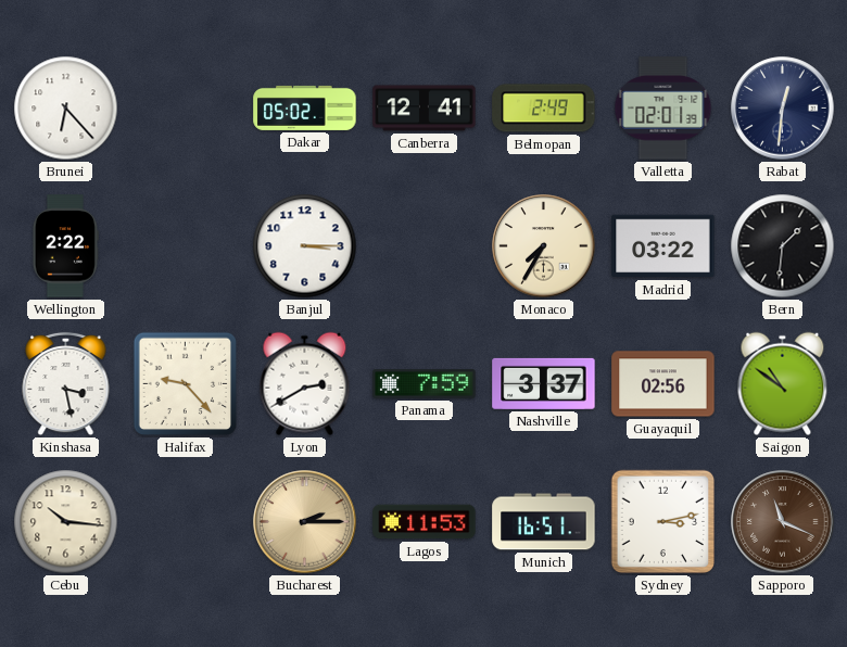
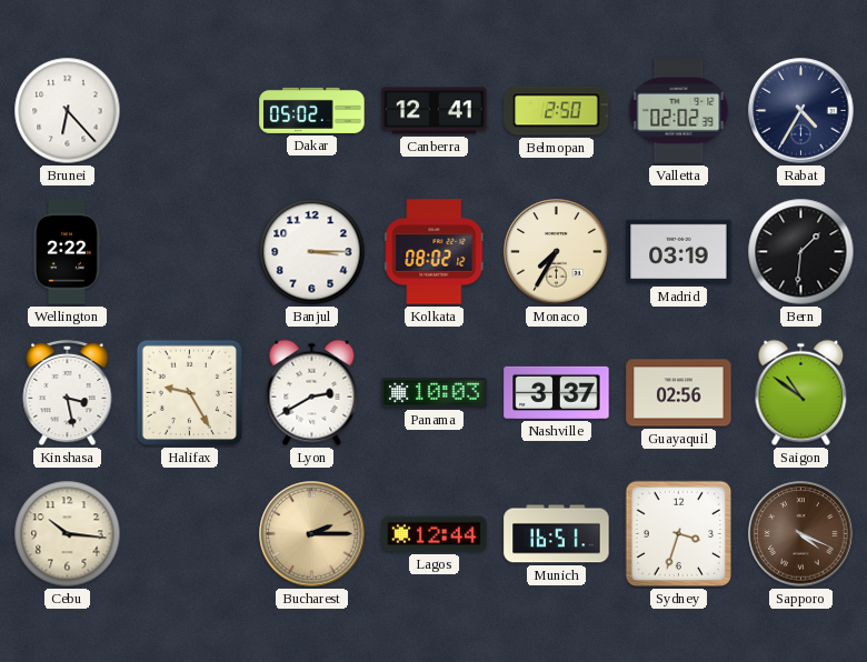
Belmopan: 2:49 -> 2:50
Valletta: 02:01 -> 02:02
Rabat: 12:31 -> 4:35
Kolkata: none -> 08:02
Madrid: 03:22 -> 03:19
Halifax: 9:23 -> 9:25
Panama: 7:59 -> 10:03
Lagos: 11:53 -> 12:44
Sydney: 3:13 -> 3:33
Sapporo: 11:19 -> 4:19
